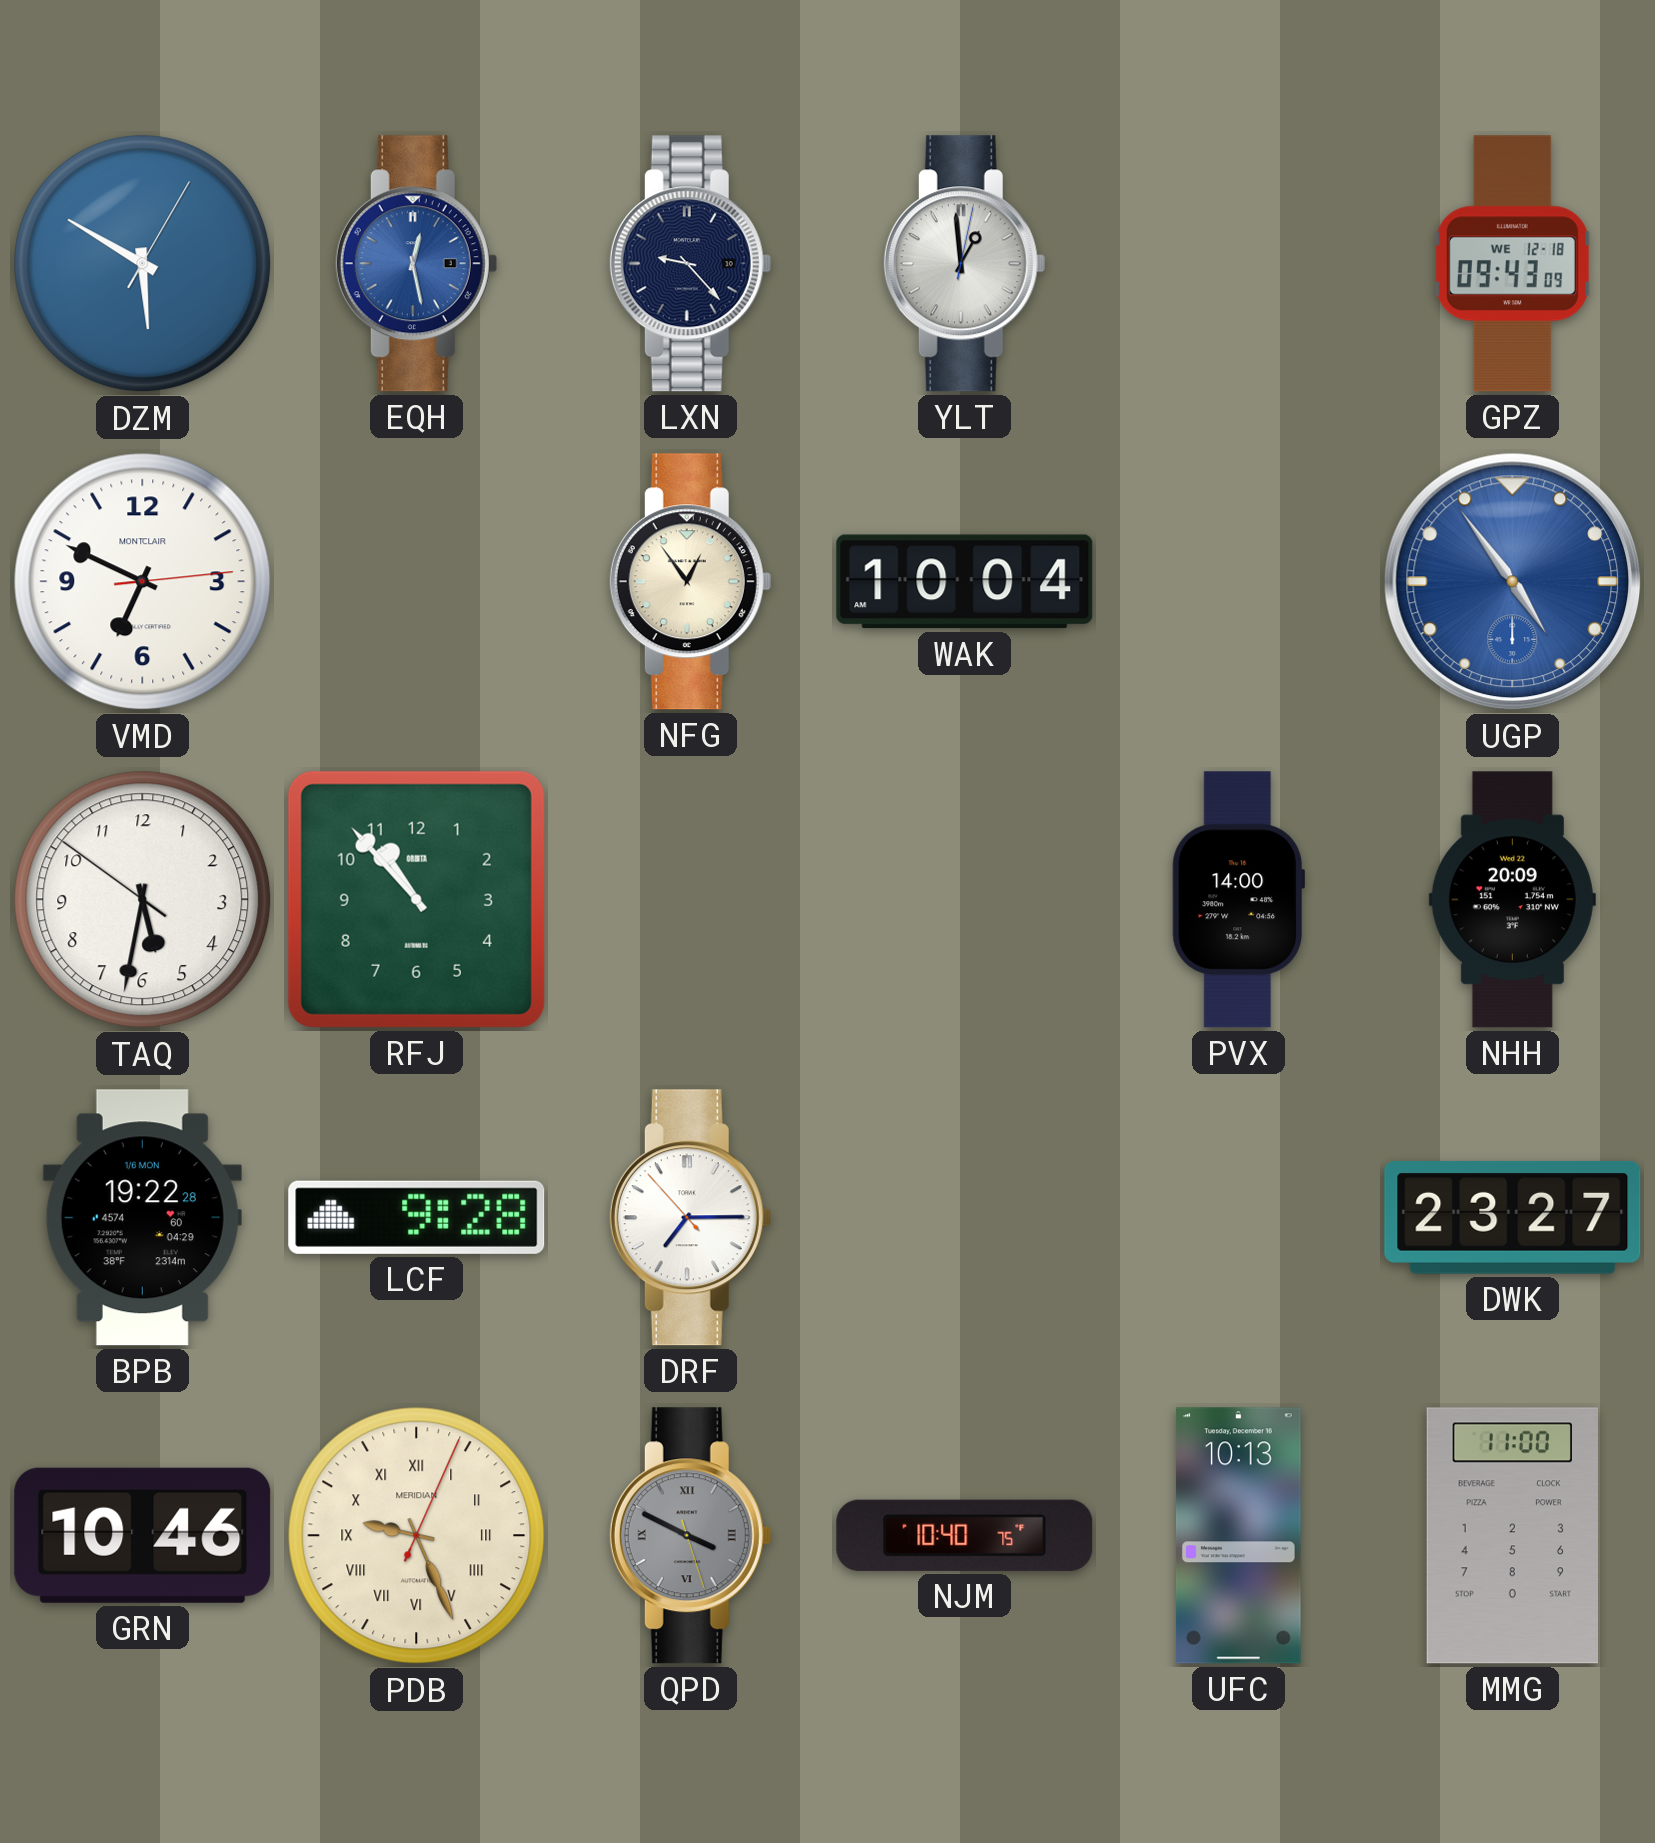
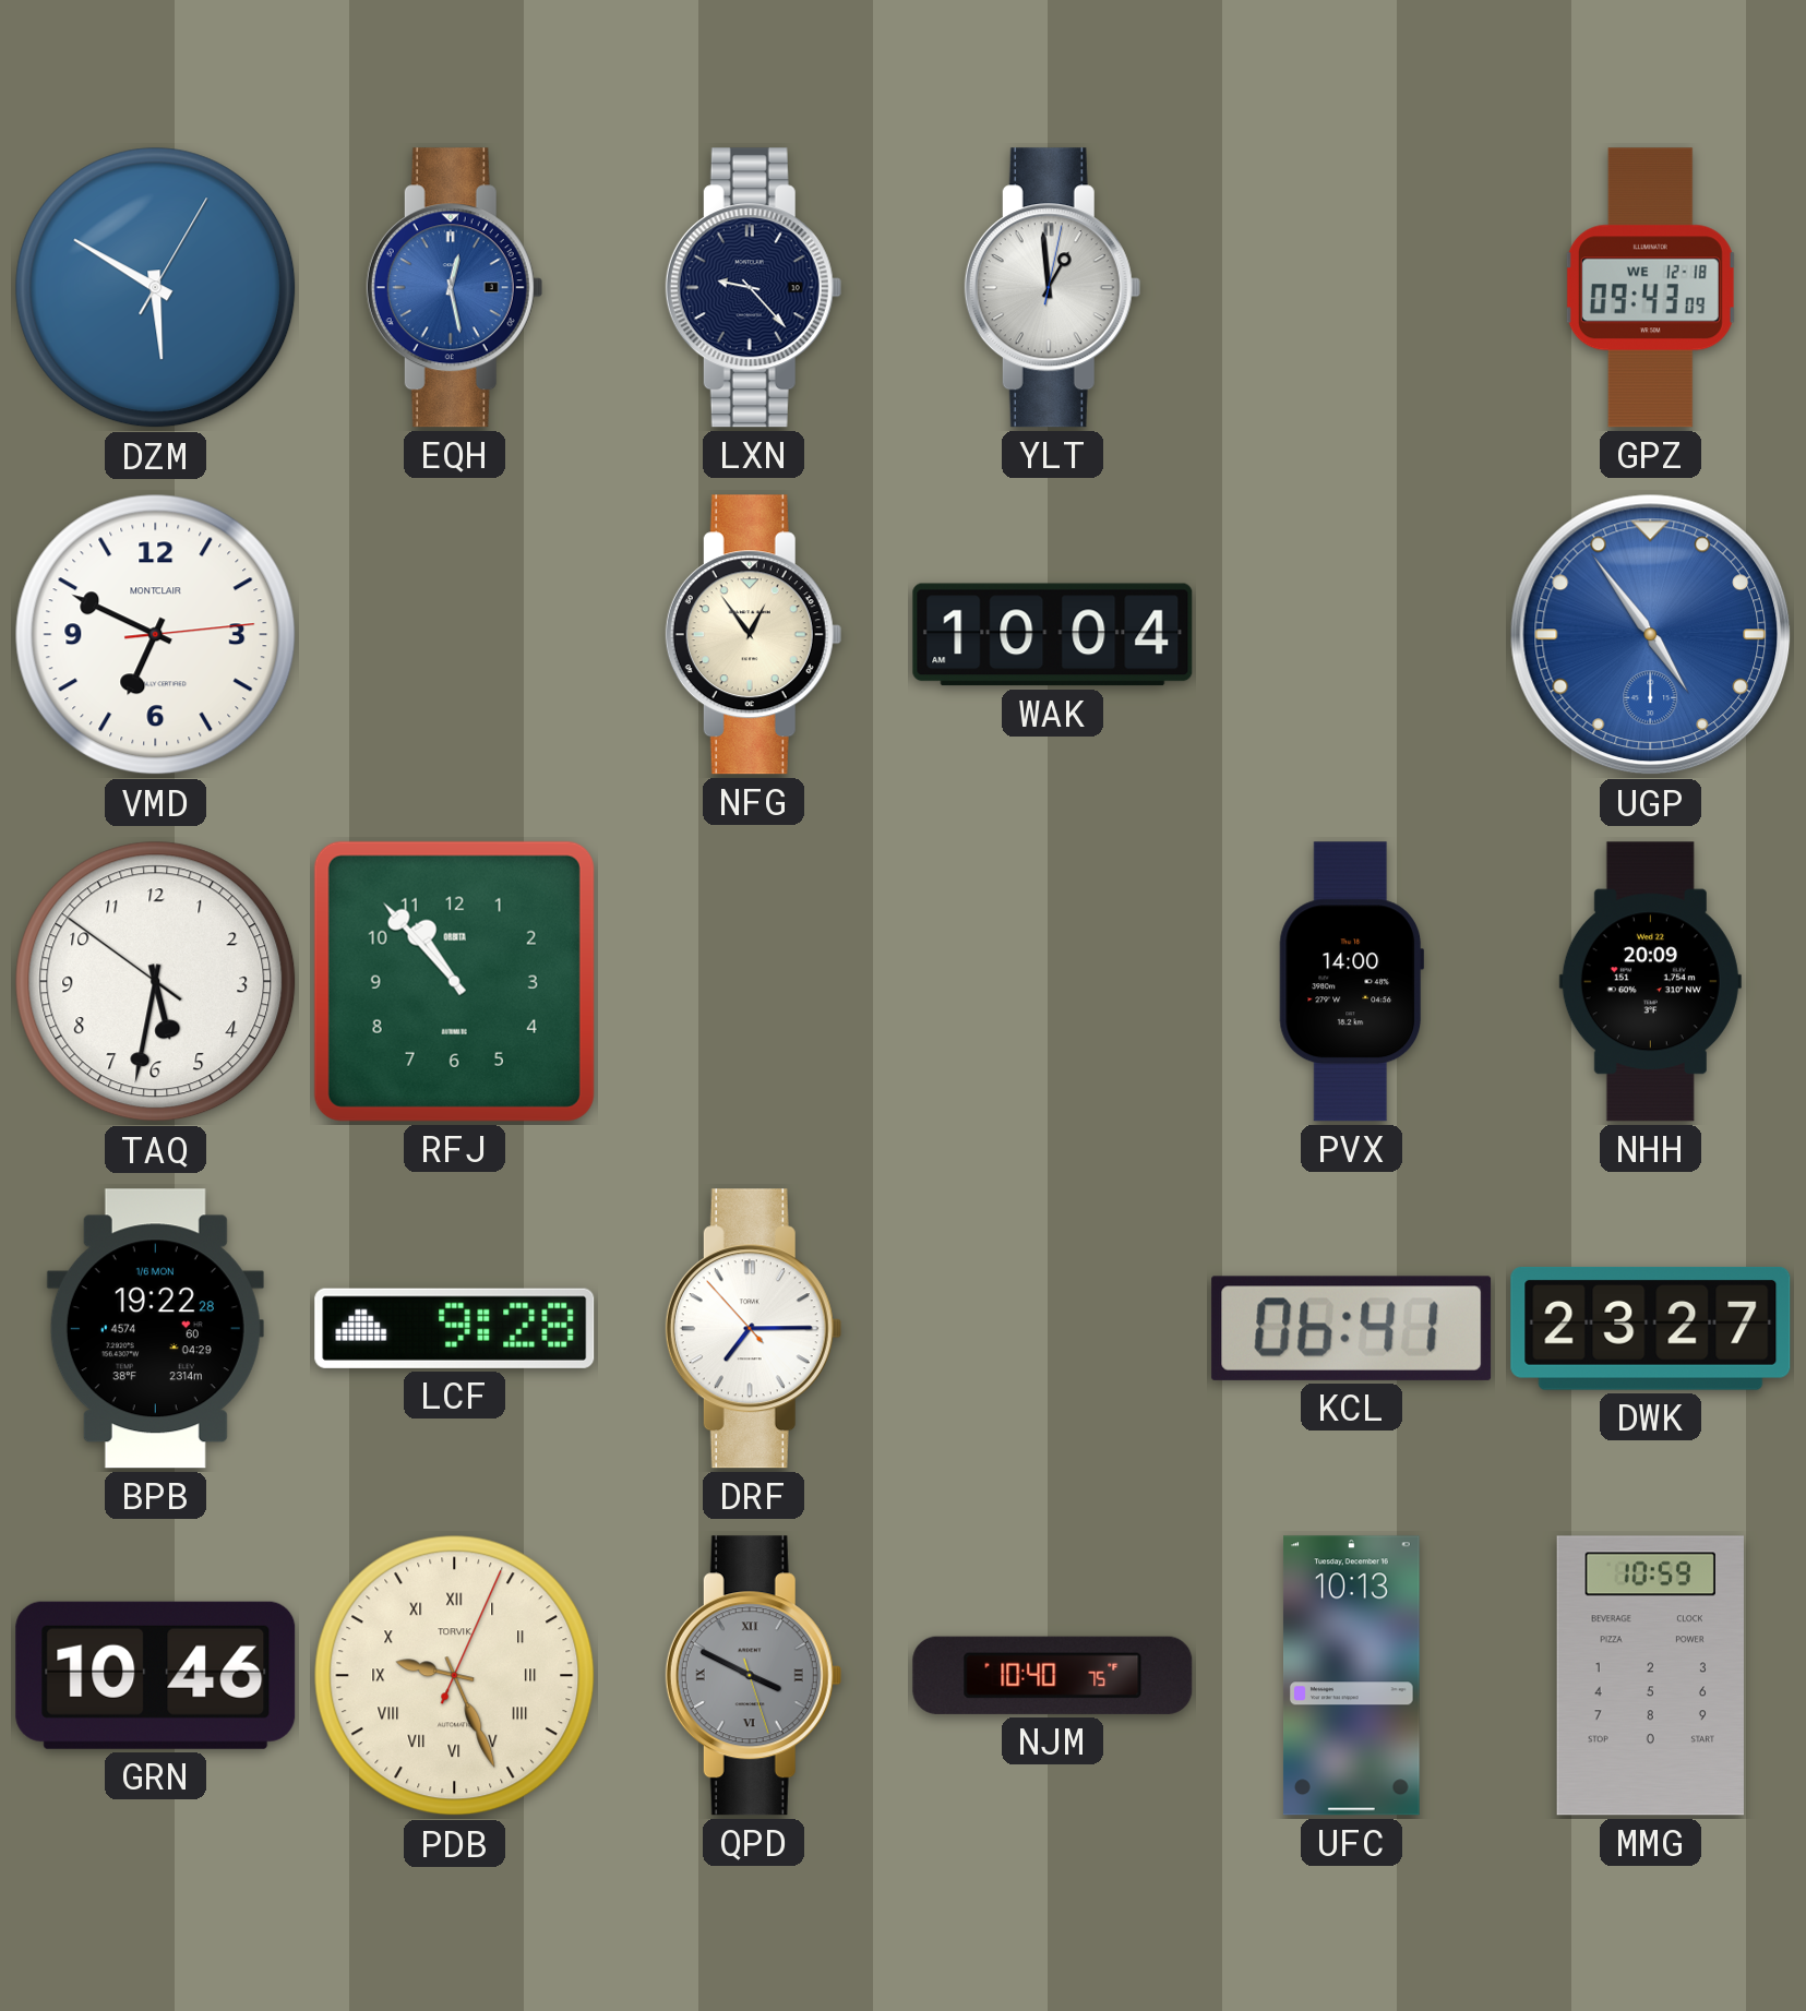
KCL: none -> 06:41
PDB brand: MERIDIAN -> TORVIK
MMG: 11:00 -> 10:59
